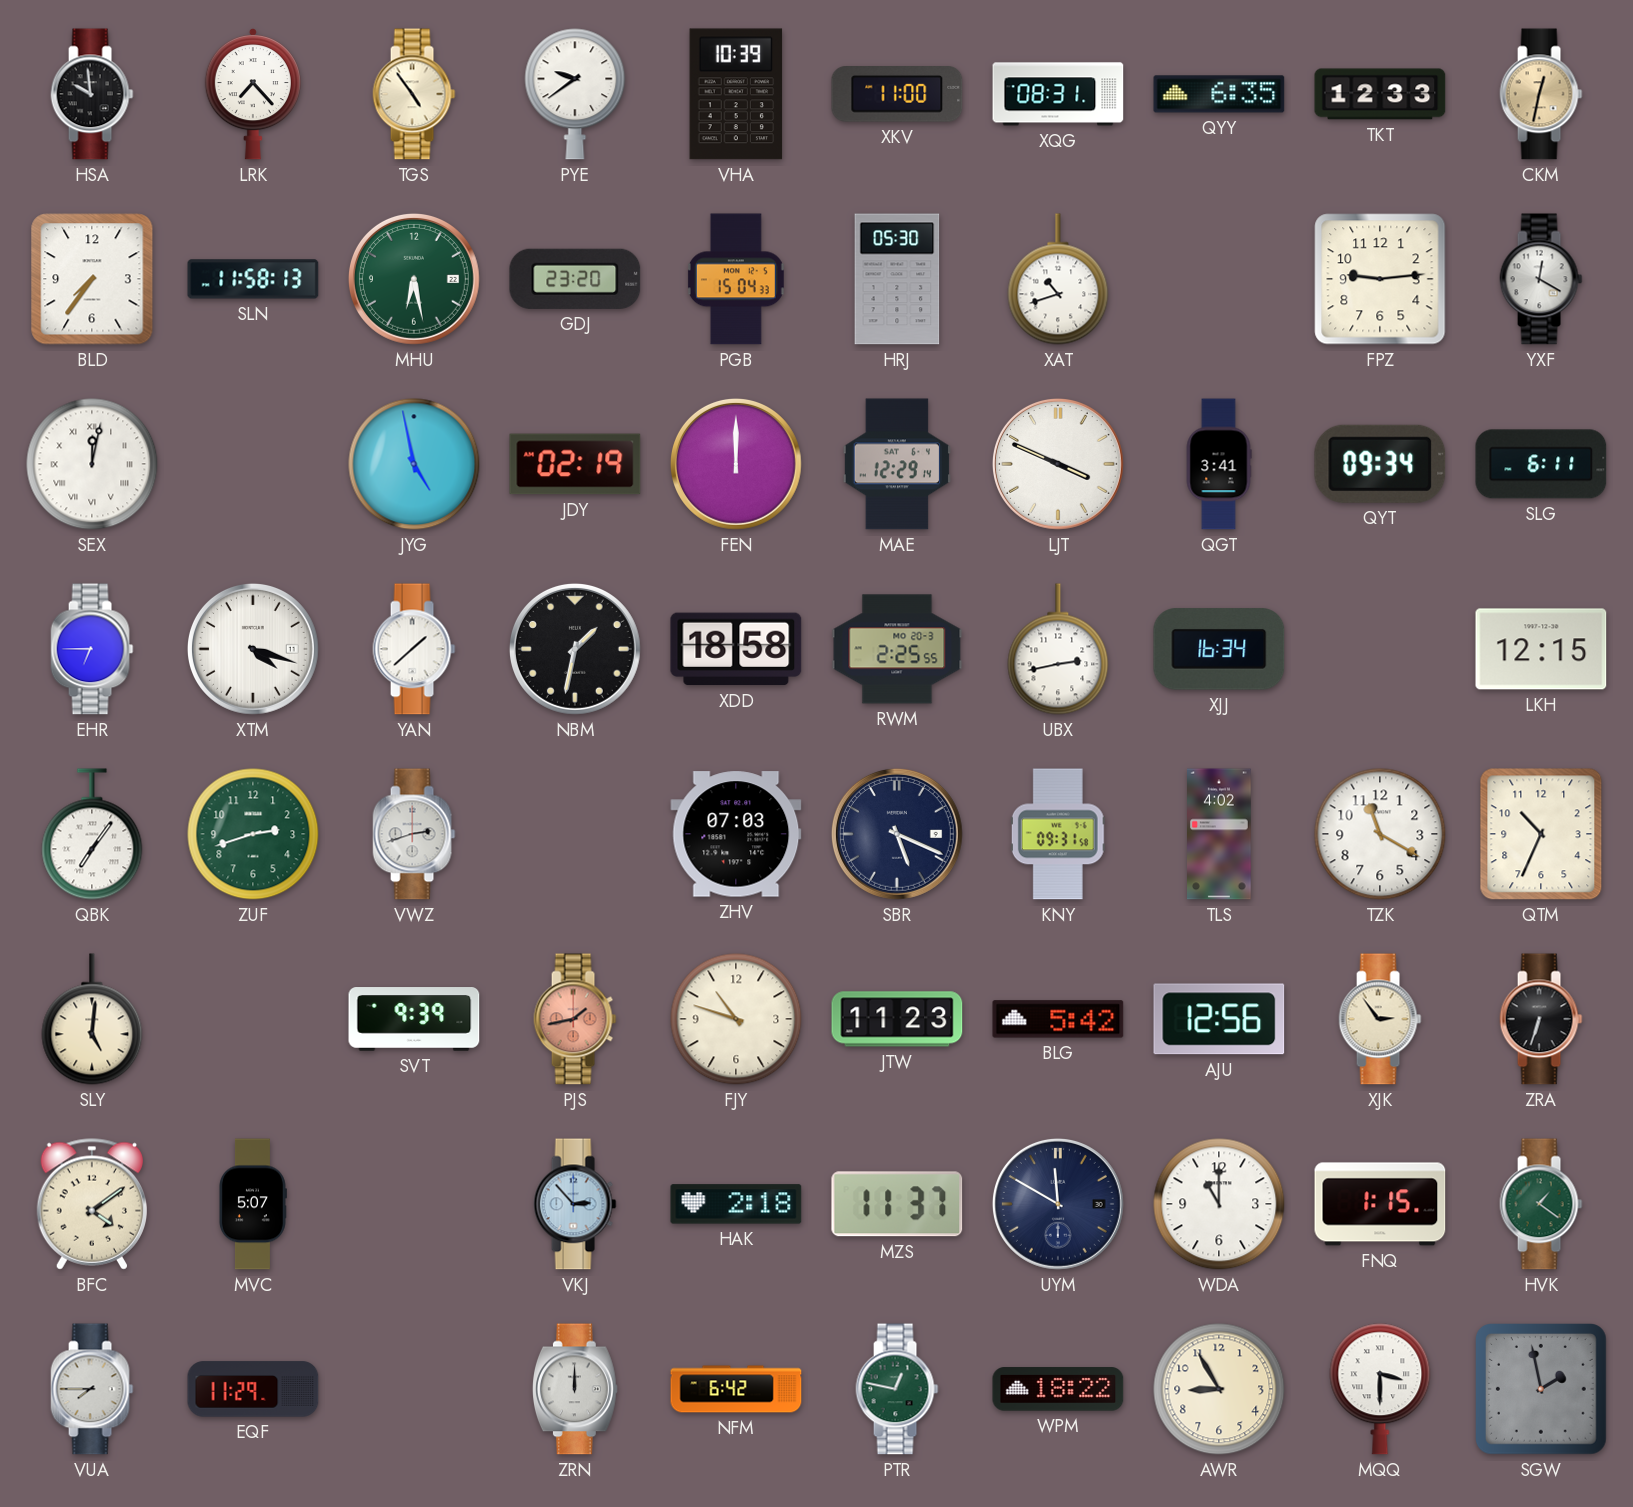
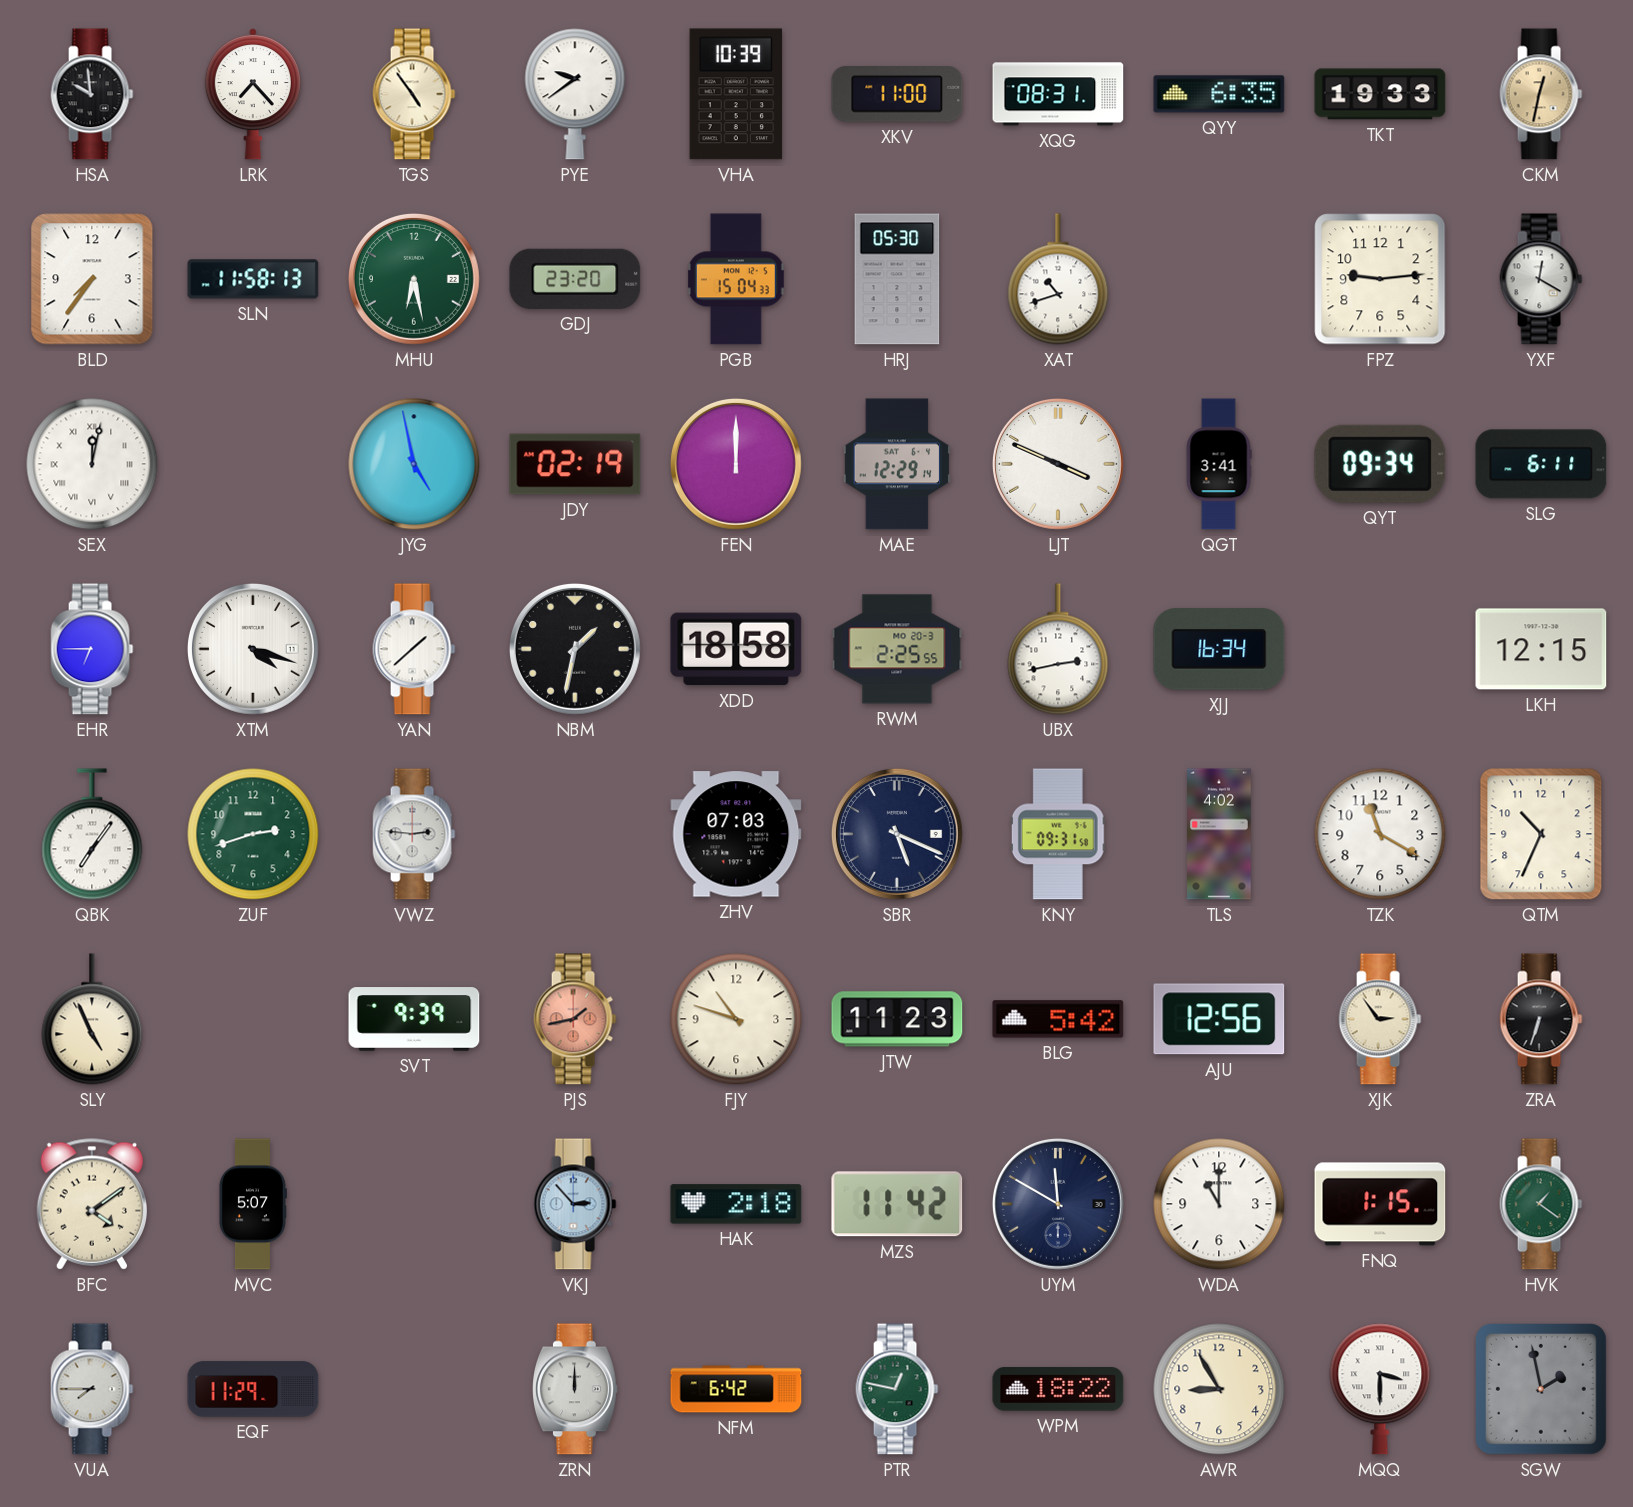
TKT: 12:33 -> 19:33
VWZ: 2:42 -> 2:46
SLY: 5:01 -> 4:56
MZS: 11:37 -> 11:42
